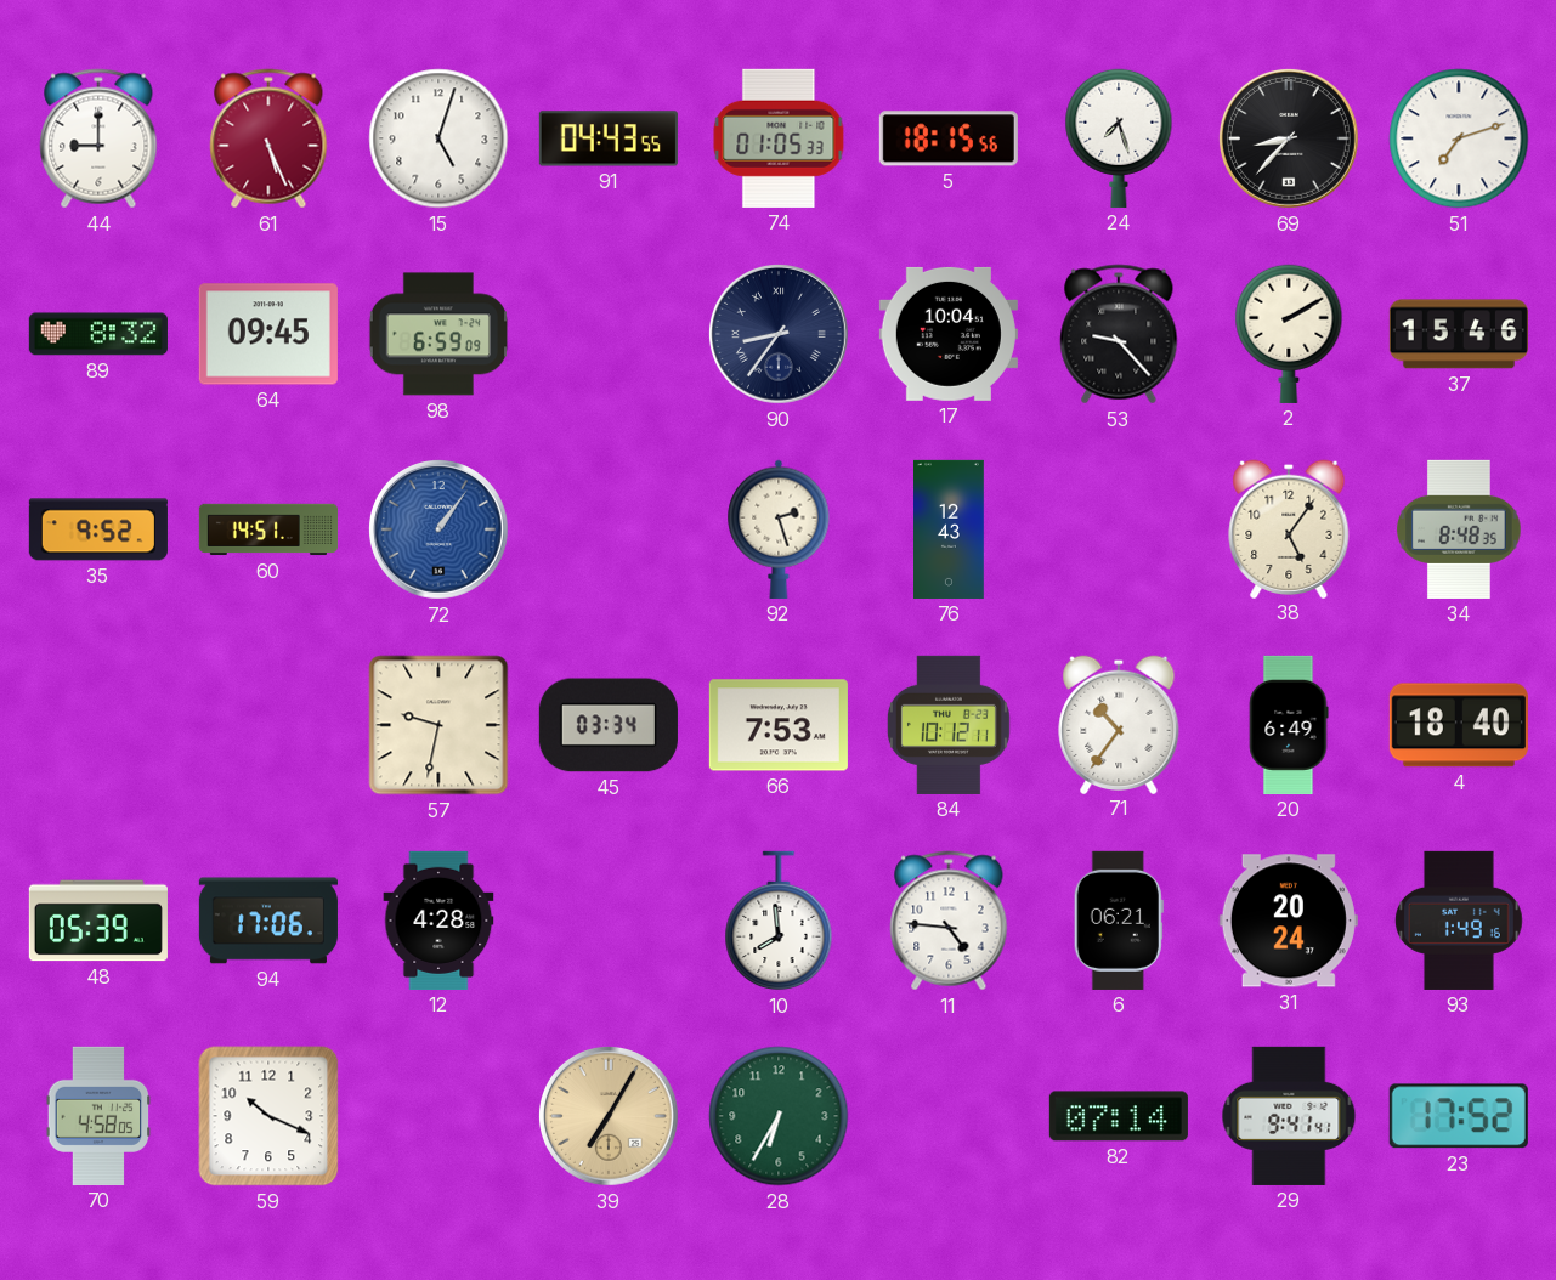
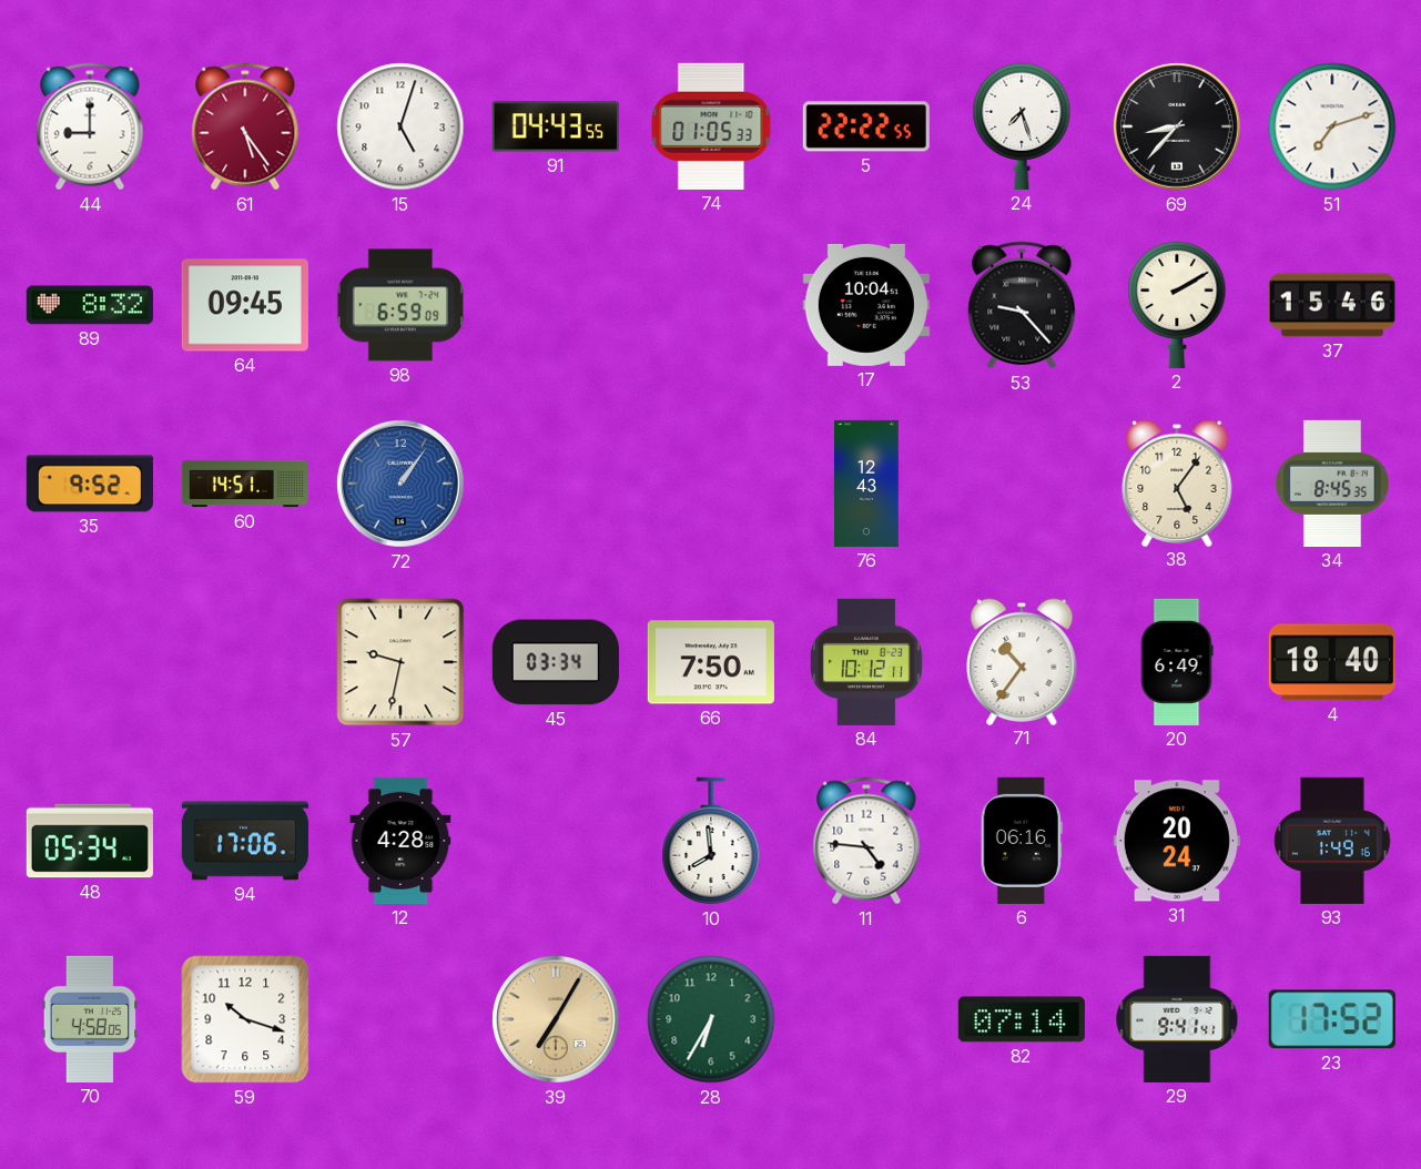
61: 5:26 -> 5:24
5: 18:15 -> 22:22
90: 8:36 -> none
92: 2:27 -> none
34: 8:48 -> 8:45
66: 7:53 -> 7:50
48: 05:39 -> 05:34
6: 06:21 -> 06:16
59: 10:19 -> 10:18
